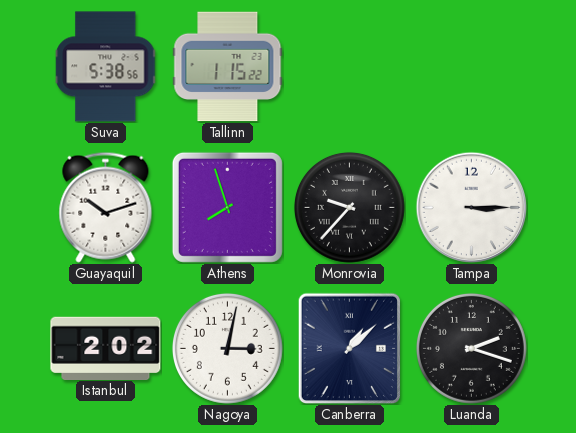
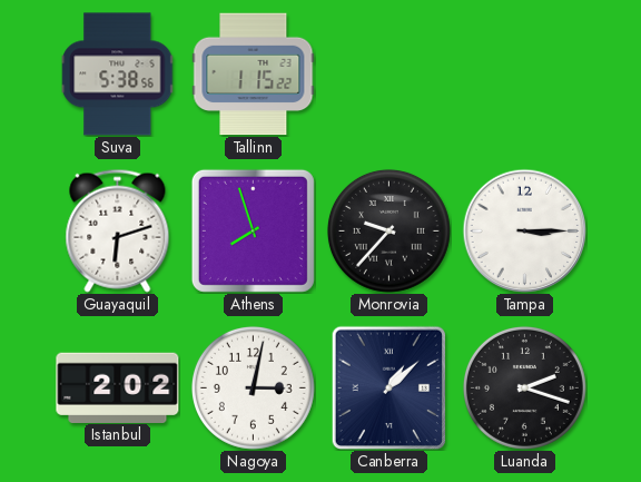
Guayaquil: 10:12 -> 6:12
